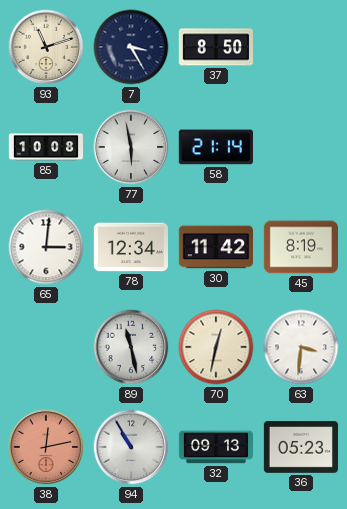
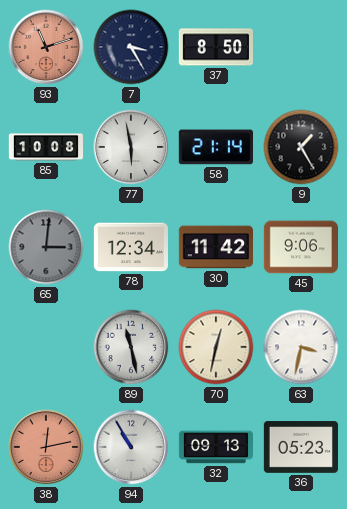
93 dial: cream -> salmon
9: none -> 1:25
65 dial: white -> grey
45: 8:19 -> 9:06
63: 3:31 -> 3:32
